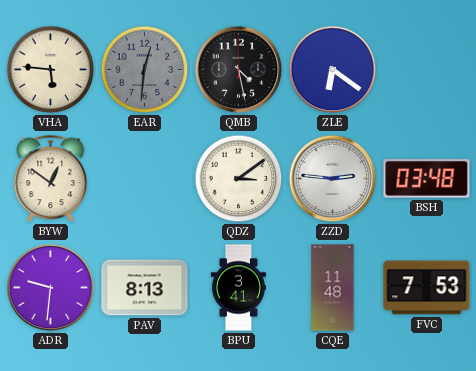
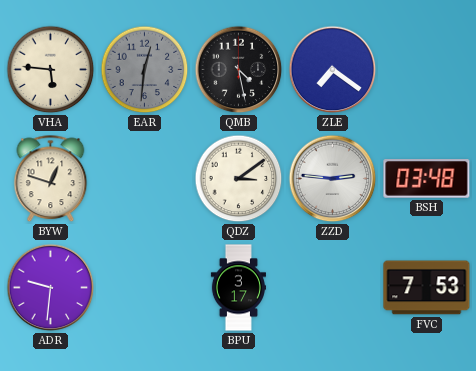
ZLE: 6:21 -> 7:21
BYW: 12:51 -> 12:48
PAV: 8:13 -> none
BPU: 3:41 -> 3:17
CQE: 11:48 -> none
